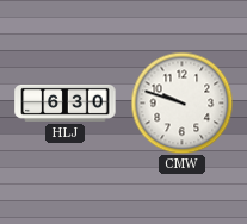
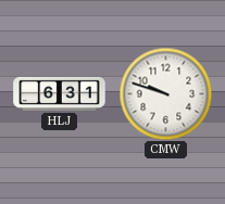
HLJ: 6:30 -> 6:31
